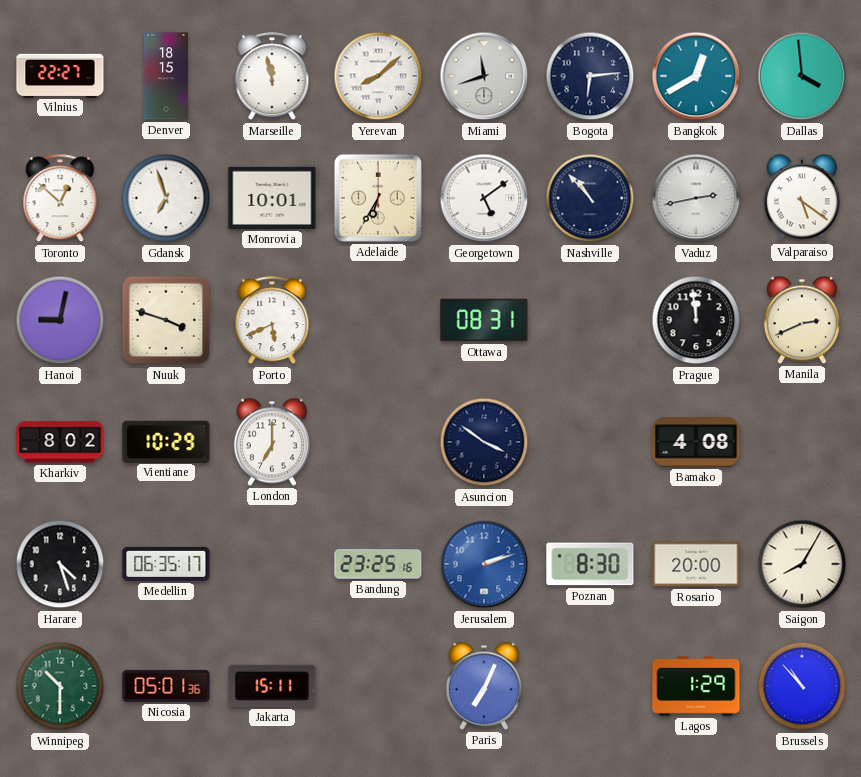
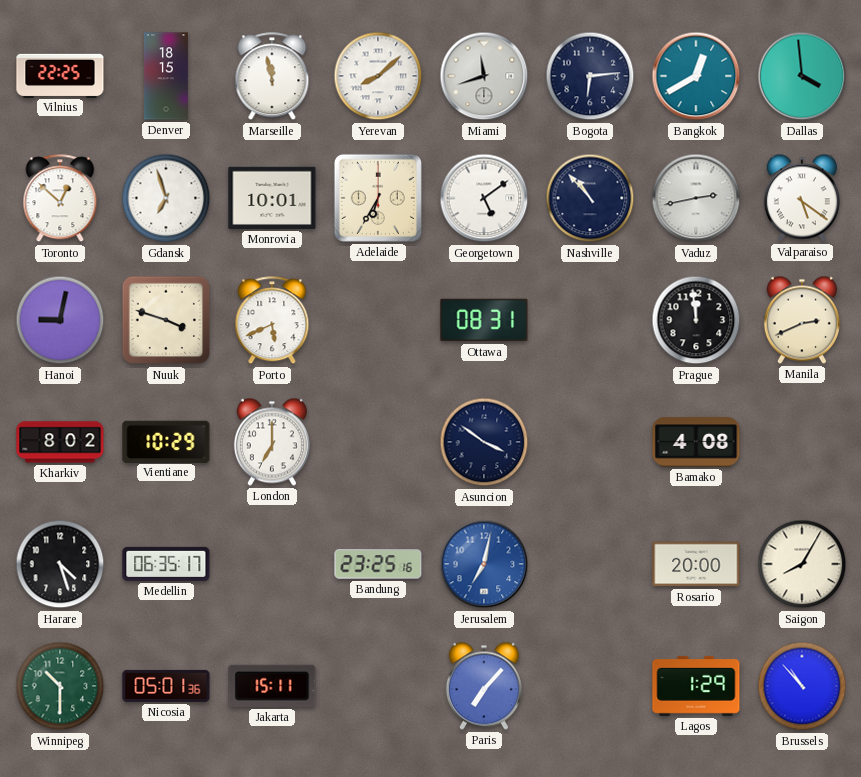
Vilnius: 22:27 -> 22:25
Jerusalem: 2:12 -> 7:02
Poznan: 8:30 -> none
Paris: 7:04 -> 7:07
